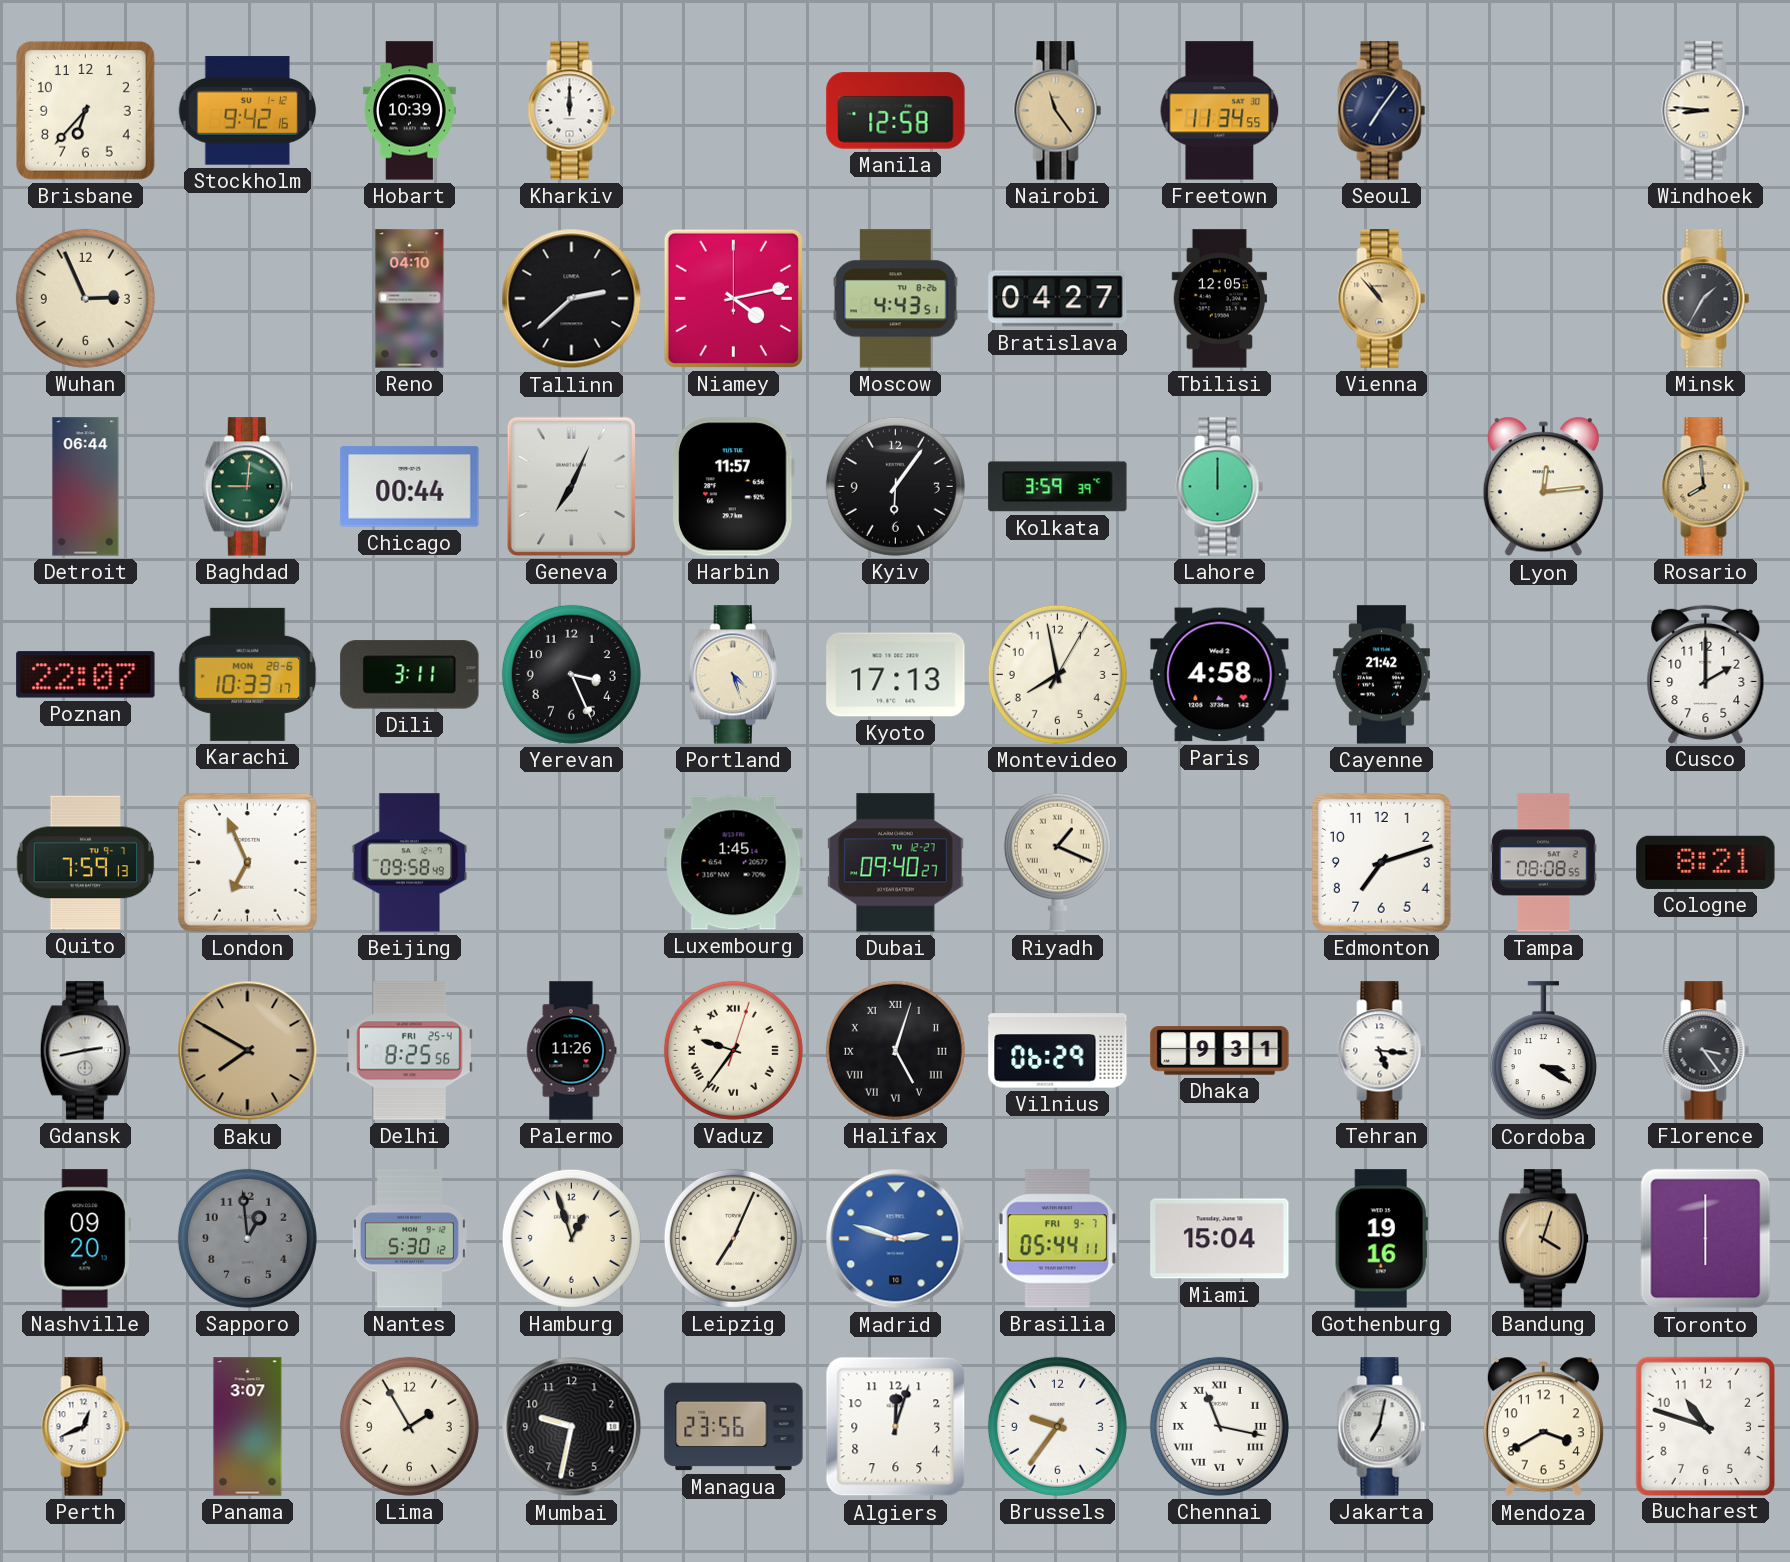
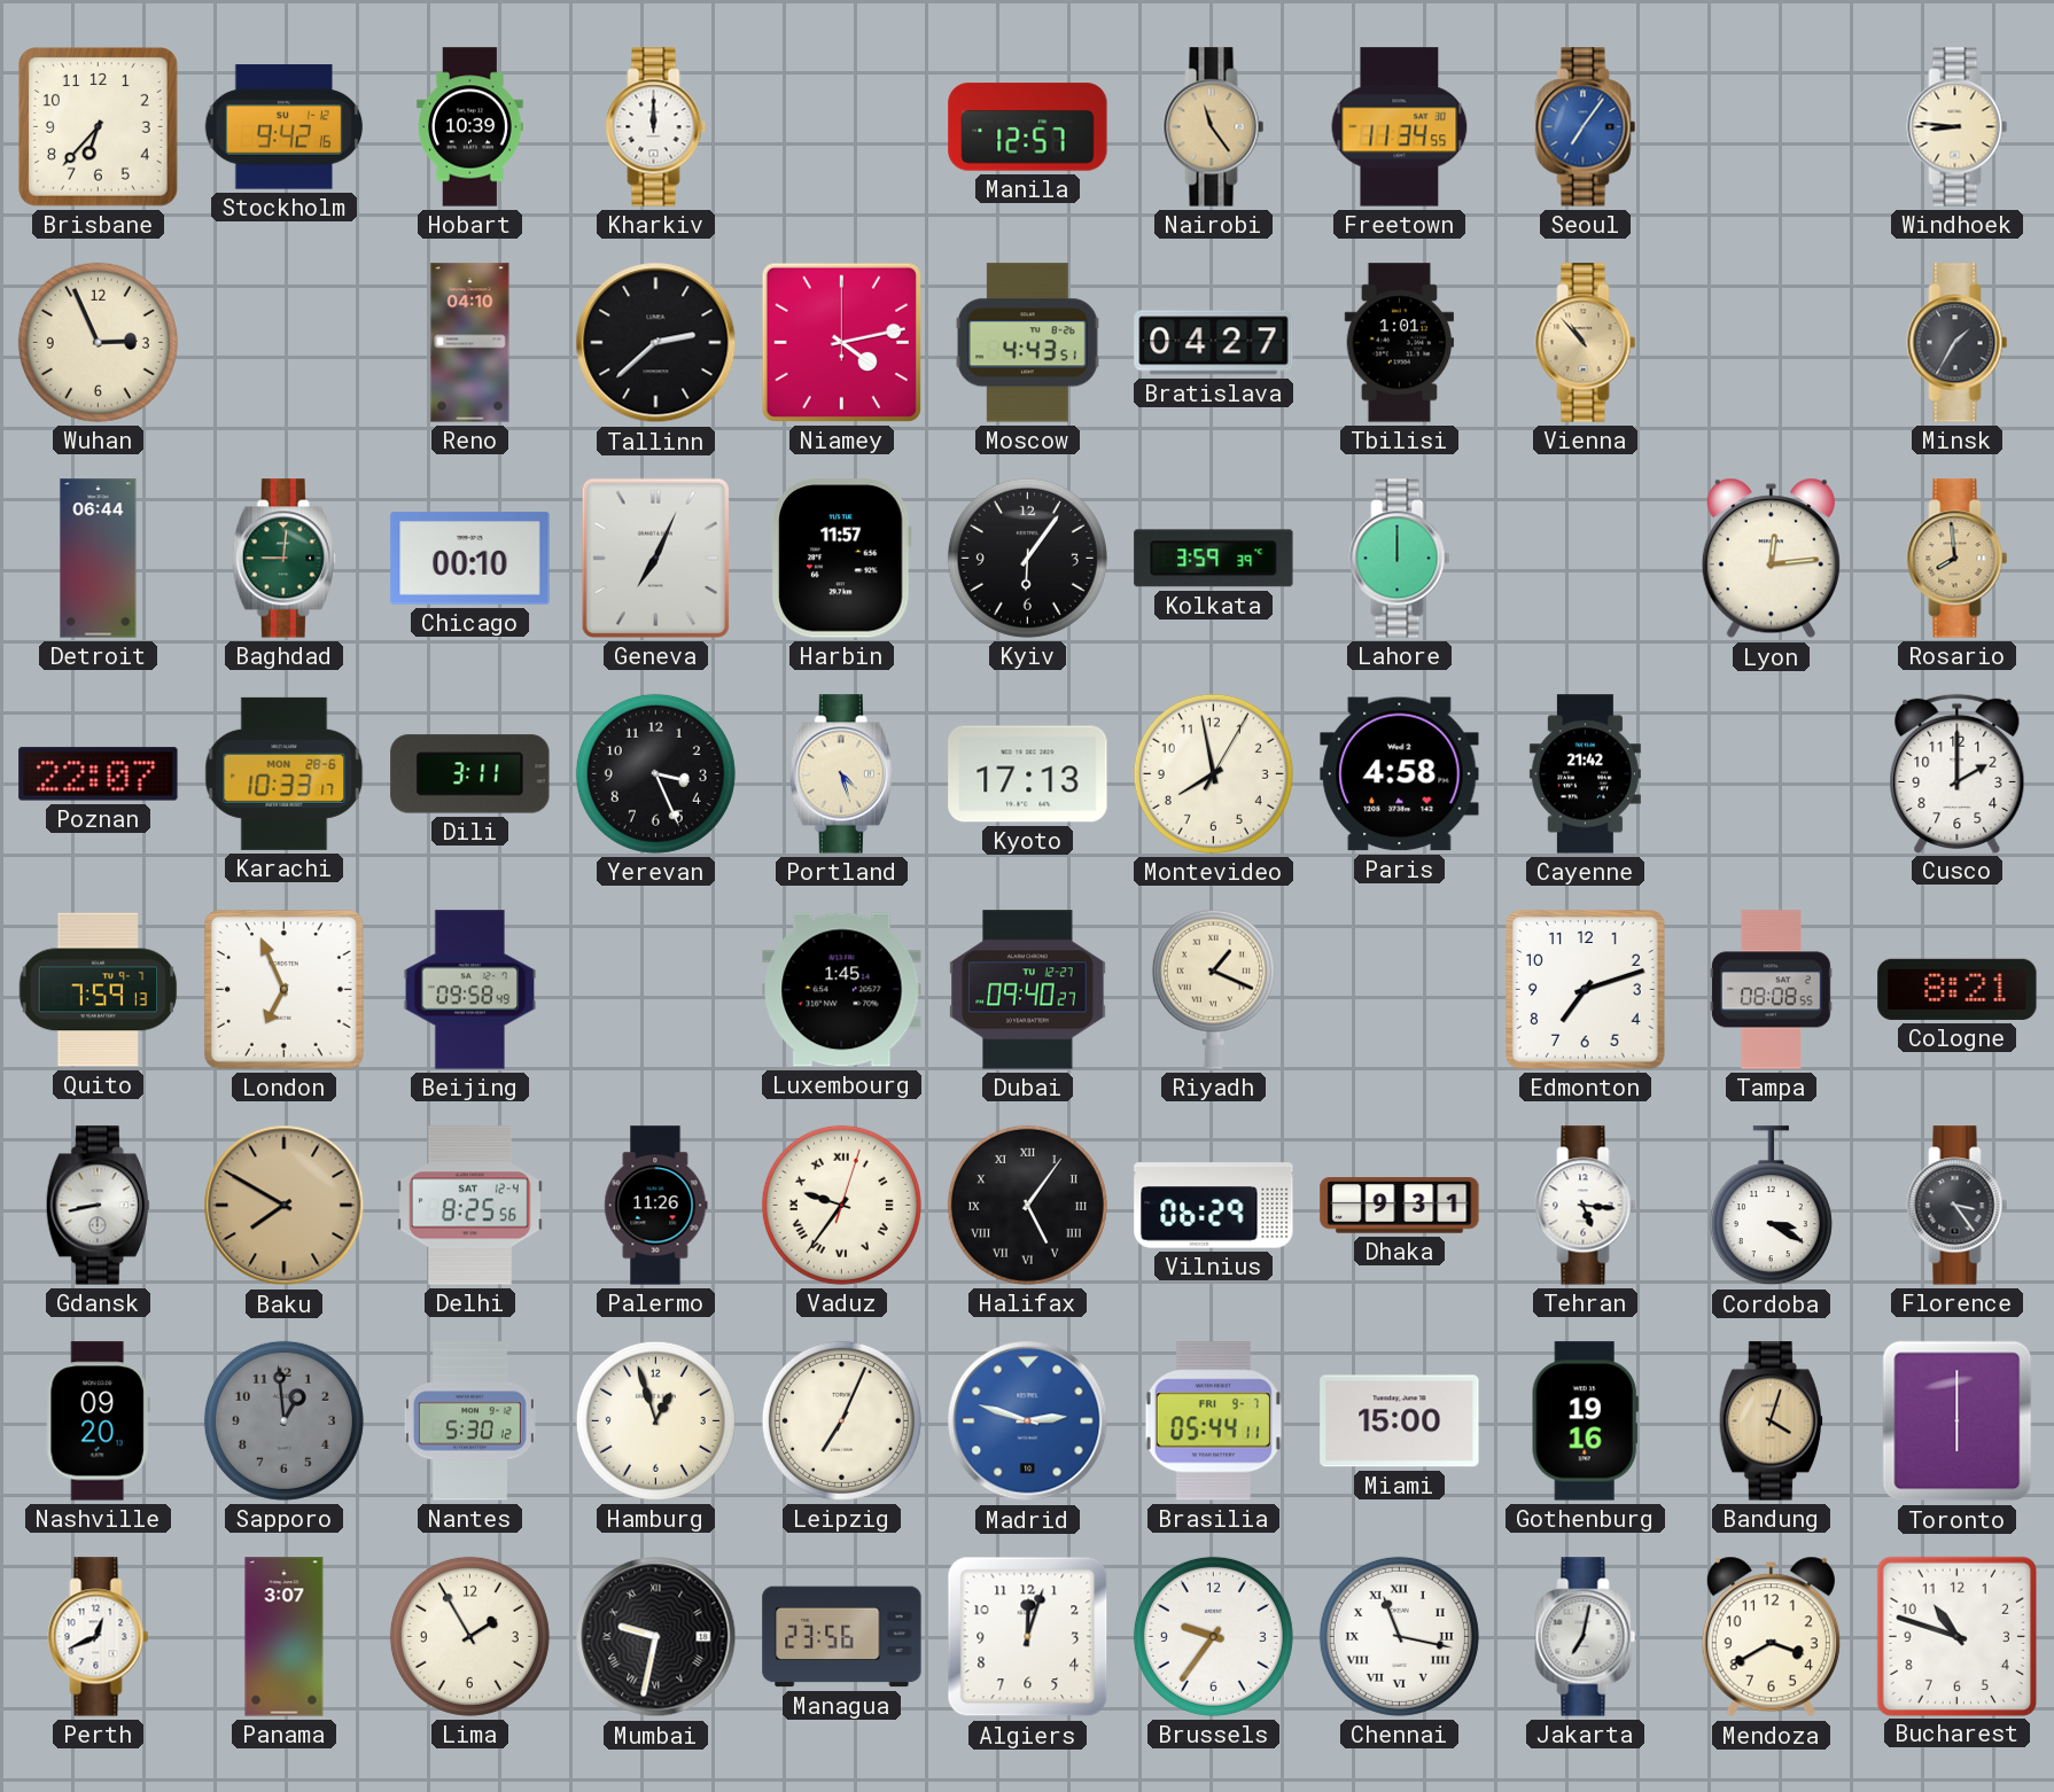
Manila: 12:58 -> 12:57
Seoul dial: navy -> blue
Tbilisi: 12:05 -> 1:01
Chicago: 00:44 -> 00:10
Gdansk: 2:43 -> 8:43
Delhi date: FRI 25-4 -> SAT 12-4
Halifax: 5:03 -> 5:06
Miami: 15:04 -> 15:00
Mumbai numerals: Arabic -> Roman
